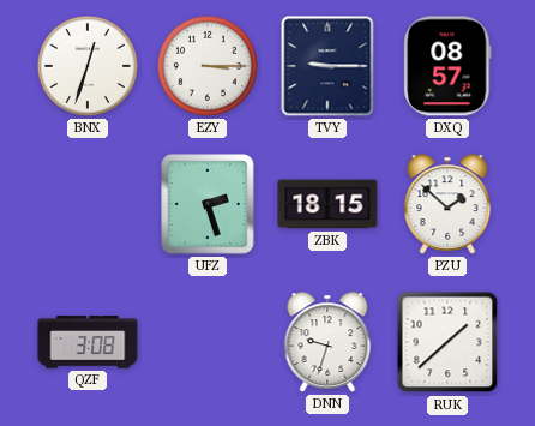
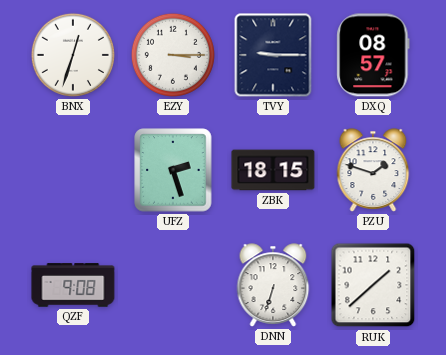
PZU: 1:52 -> 1:48
QZF: 3:08 -> 9:08
DNN: 9:33 -> 6:33
